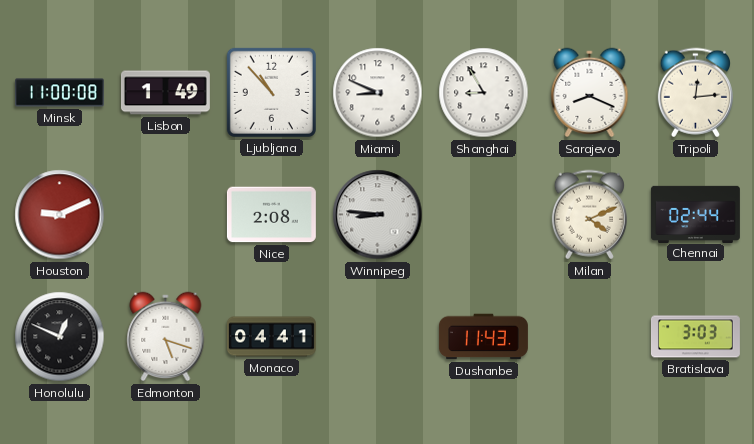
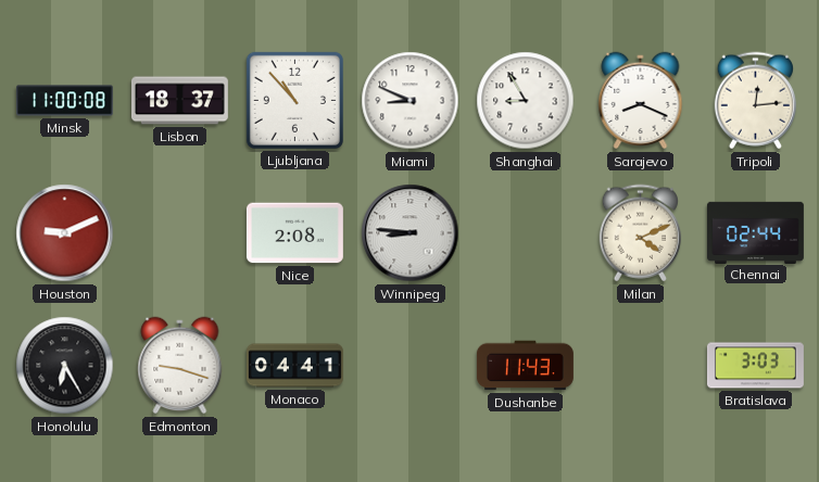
Lisbon: 1:49 -> 18:37
Honolulu: 12:49 -> 6:25
Edmonton: 5:18 -> 9:18
